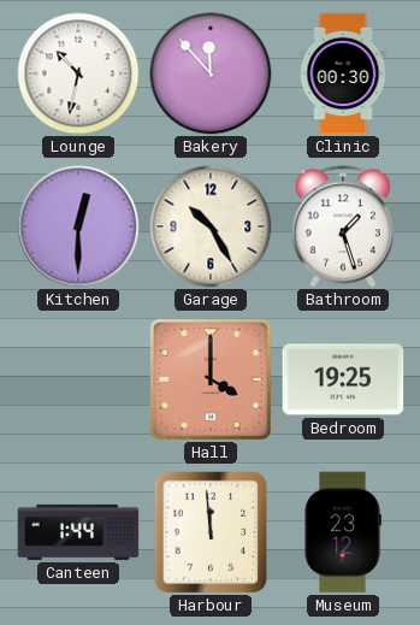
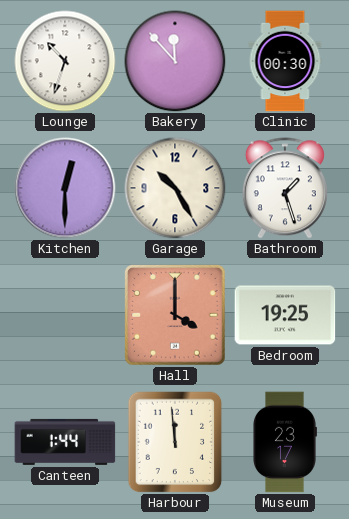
Lounge: 10:32 -> 10:33
Museum: 23:12 -> 23:17
